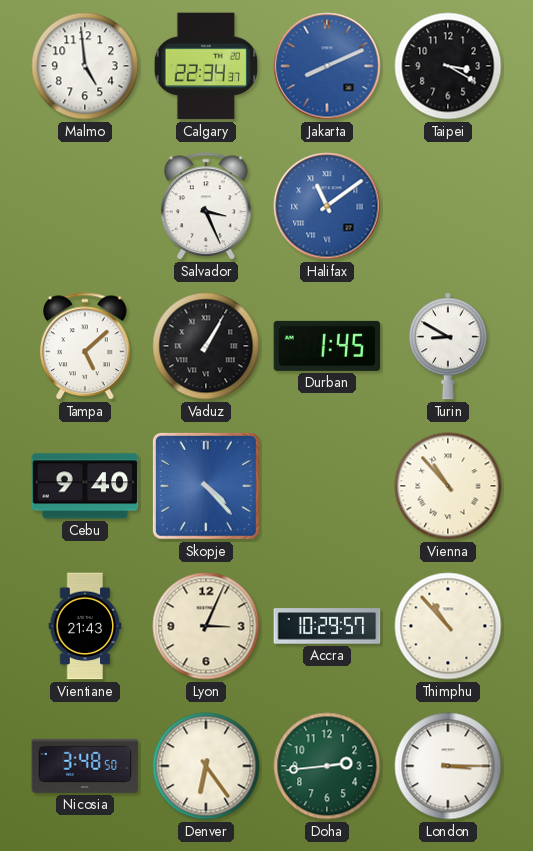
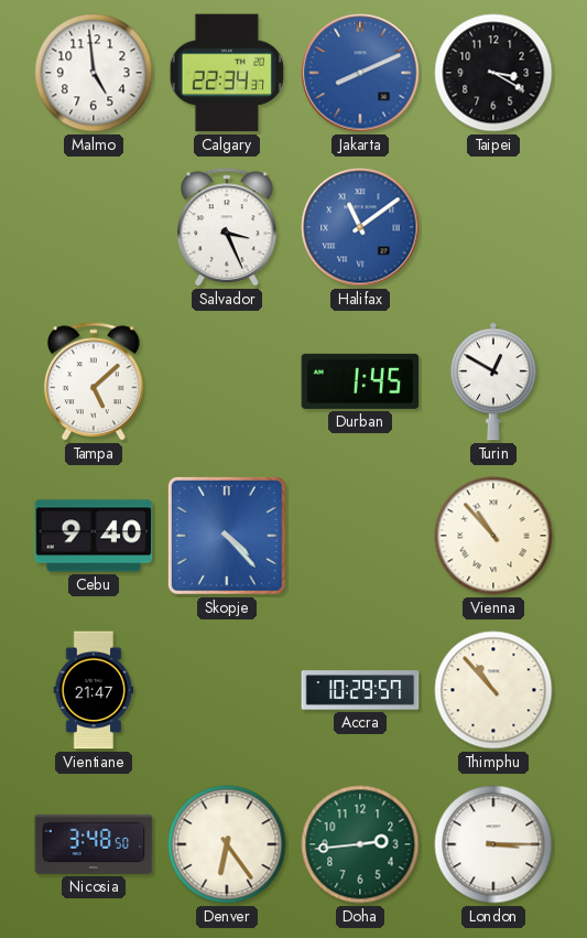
Vaduz: 1:05 -> none
Turin: 8:50 -> 12:50
Vientiane: 21:43 -> 21:47
Lyon: 3:04 -> none
